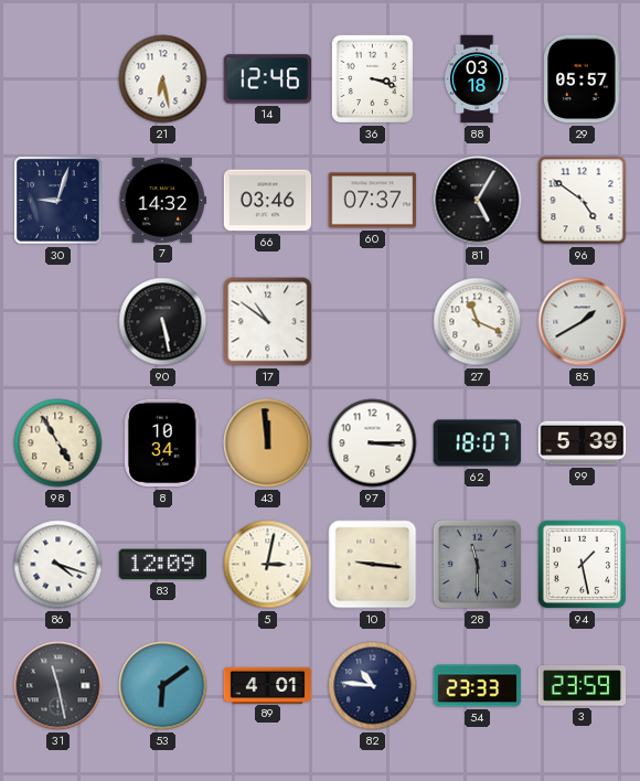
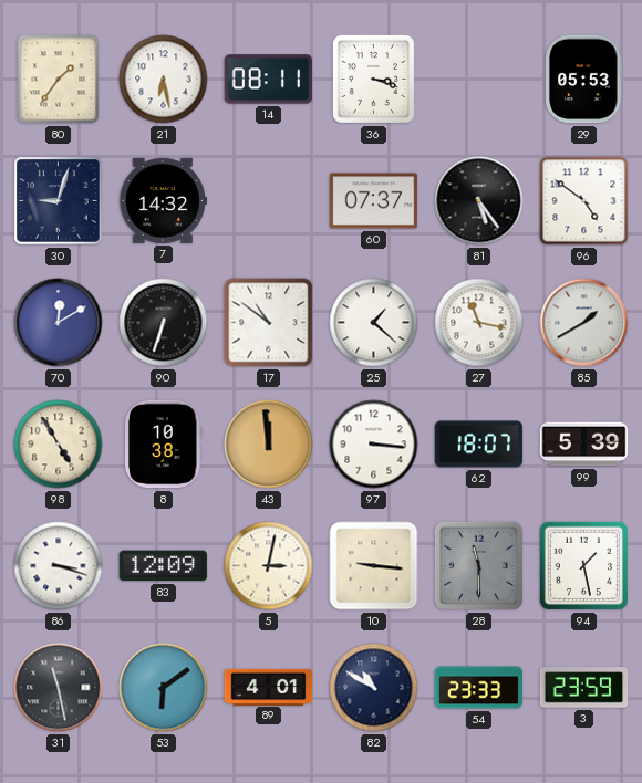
80: none -> 1:36
14: 12:46 -> 08:11
88: 03:18 -> none
29: 05:57 -> 05:53
66: 03:46 -> none
81: 5:05 -> 5:24
70: none -> 12:10
90: 5:28 -> 6:33
25: none -> 1:22
27: 11:19 -> 11:17
8: 10:34 -> 10:38
97: 3:15 -> 3:16
86: 4:18 -> 3:18
82: 10:46 -> 10:50
